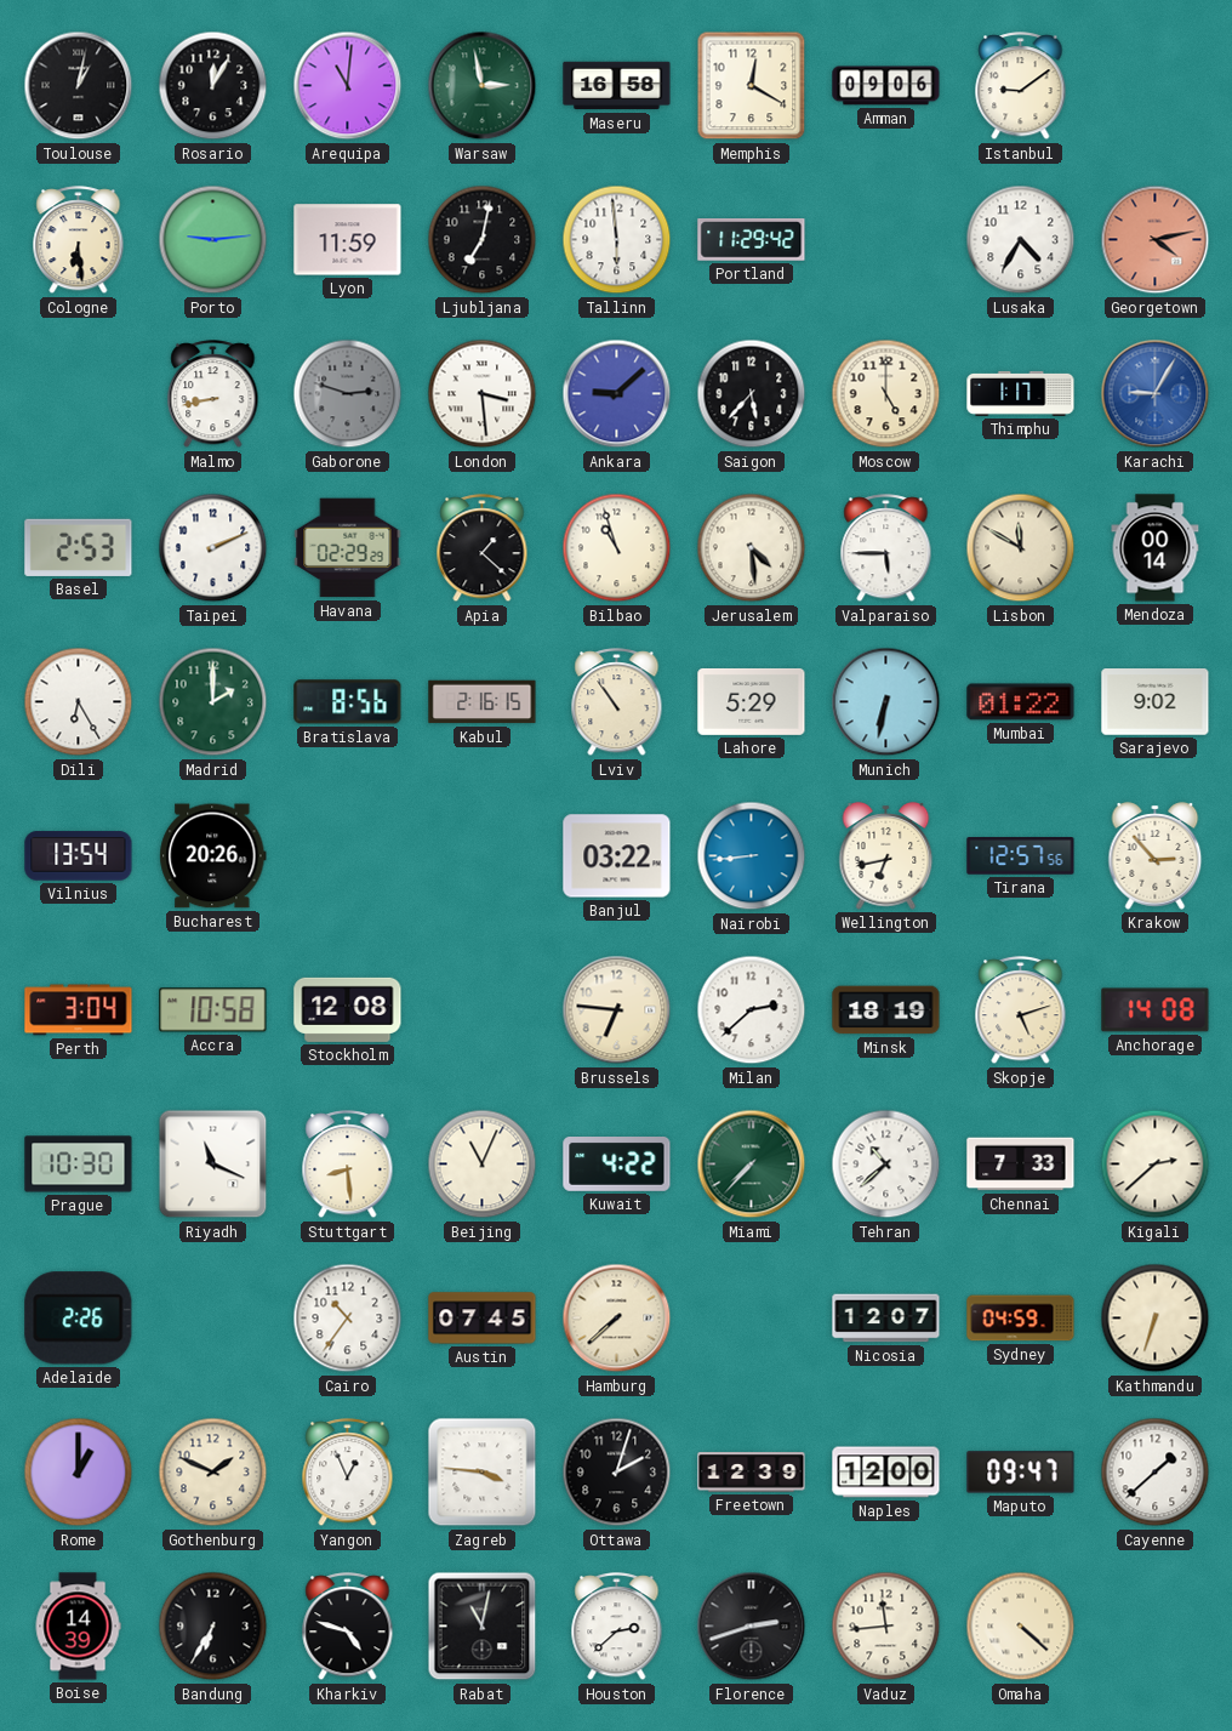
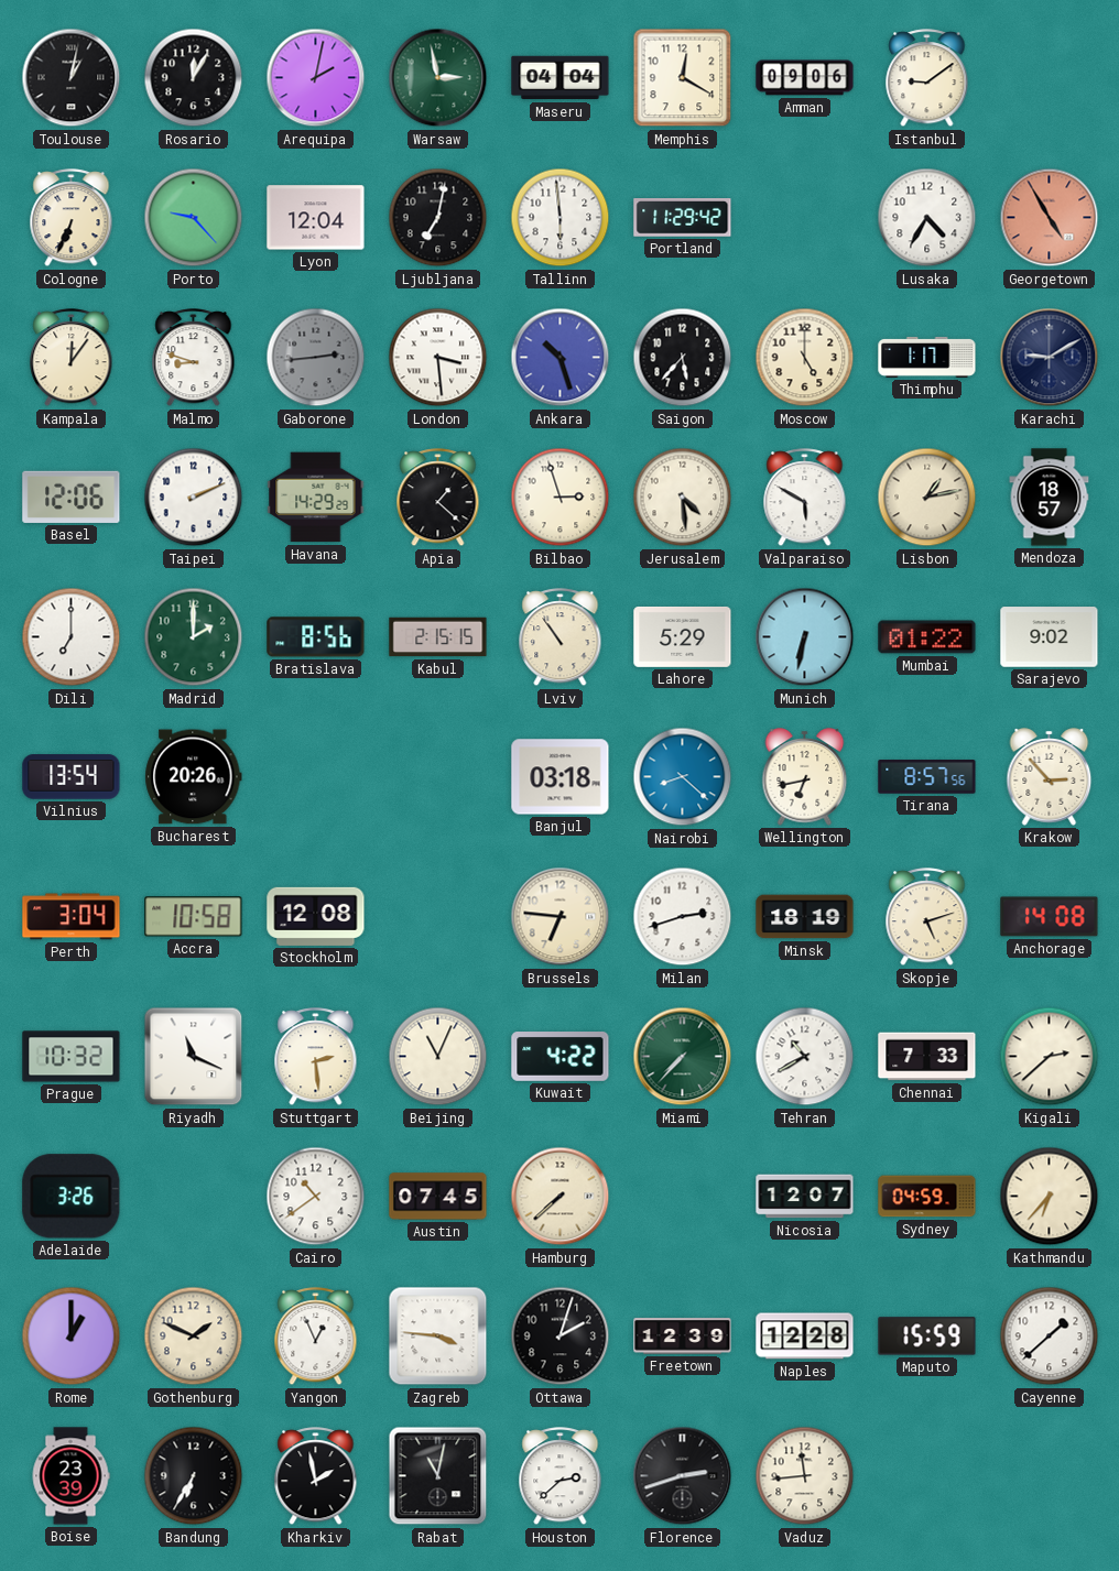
Arequipa: 11:01 -> 2:02
Maseru: 16:58 -> 04:04
Cologne: 6:29 -> 6:34
Porto: 9:14 -> 9:23
Lyon: 11:59 -> 12:04
Georgetown: 4:13 -> 4:55
Kampala: none -> 12:06
Malmo: 8:43 -> 8:48
Gaborone: 2:48 -> 2:44
Ankara: 9:08 -> 10:27
Karachi: 9:05 -> 9:10
Karachi dial: blue -> navy
Basel: 2:53 -> 12:06
Havana: 02:29 -> 14:29
Bilbao: 10:57 -> 2:57
Valparaiso: 5:45 -> 5:50
Lisbon: 11:50 -> 1:13
Mendoza: 00:14 -> 18:57
Dili: 6:25 -> 7:00
Kabul: 2:16 -> 2:15
Banjul: 03:22 -> 03:18
Nairobi: 8:44 -> 8:22
Tirana: 12:57 -> 8:57
Milan: 2:38 -> 2:42
Prague: 10:30 -> 10:32
Stuttgart: 8:29 -> 2:29
Tehran: 10:38 -> 10:40
Adelaide: 2:26 -> 3:26
Cairo: 10:36 -> 10:39
Kathmandu: 6:33 -> 6:37
Naples: 12:00 -> 12:28
Maputo: 09:47 -> 15:59
Boise: 14:39 -> 23:39
Kharkiv: 4:48 -> 1:58
Omaha: 4:22 -> none
